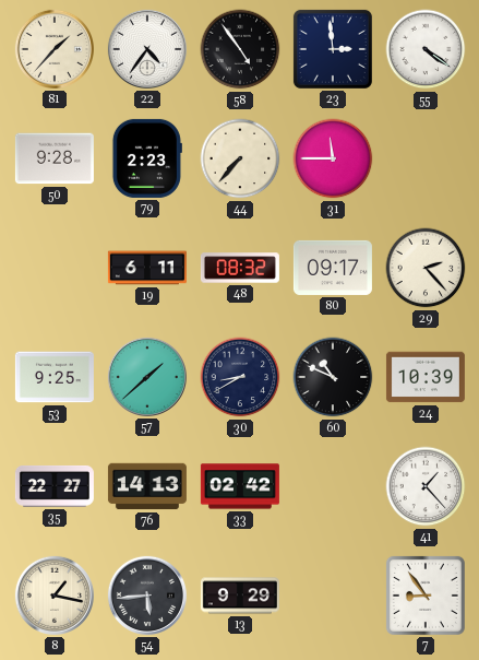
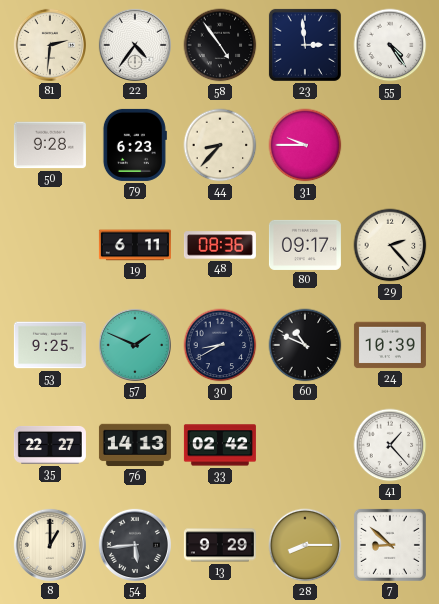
81: 1:37 -> 2:31
55: 4:21 -> 4:24
79: 2:23 -> 6:23
44: 7:37 -> 8:37
31: 11:45 -> 9:45
48: 08:32 -> 08:36
57: 1:38 -> 1:49
8: 1:17 -> 1:00
28: none -> 8:15
7: 8:54 -> 8:52
